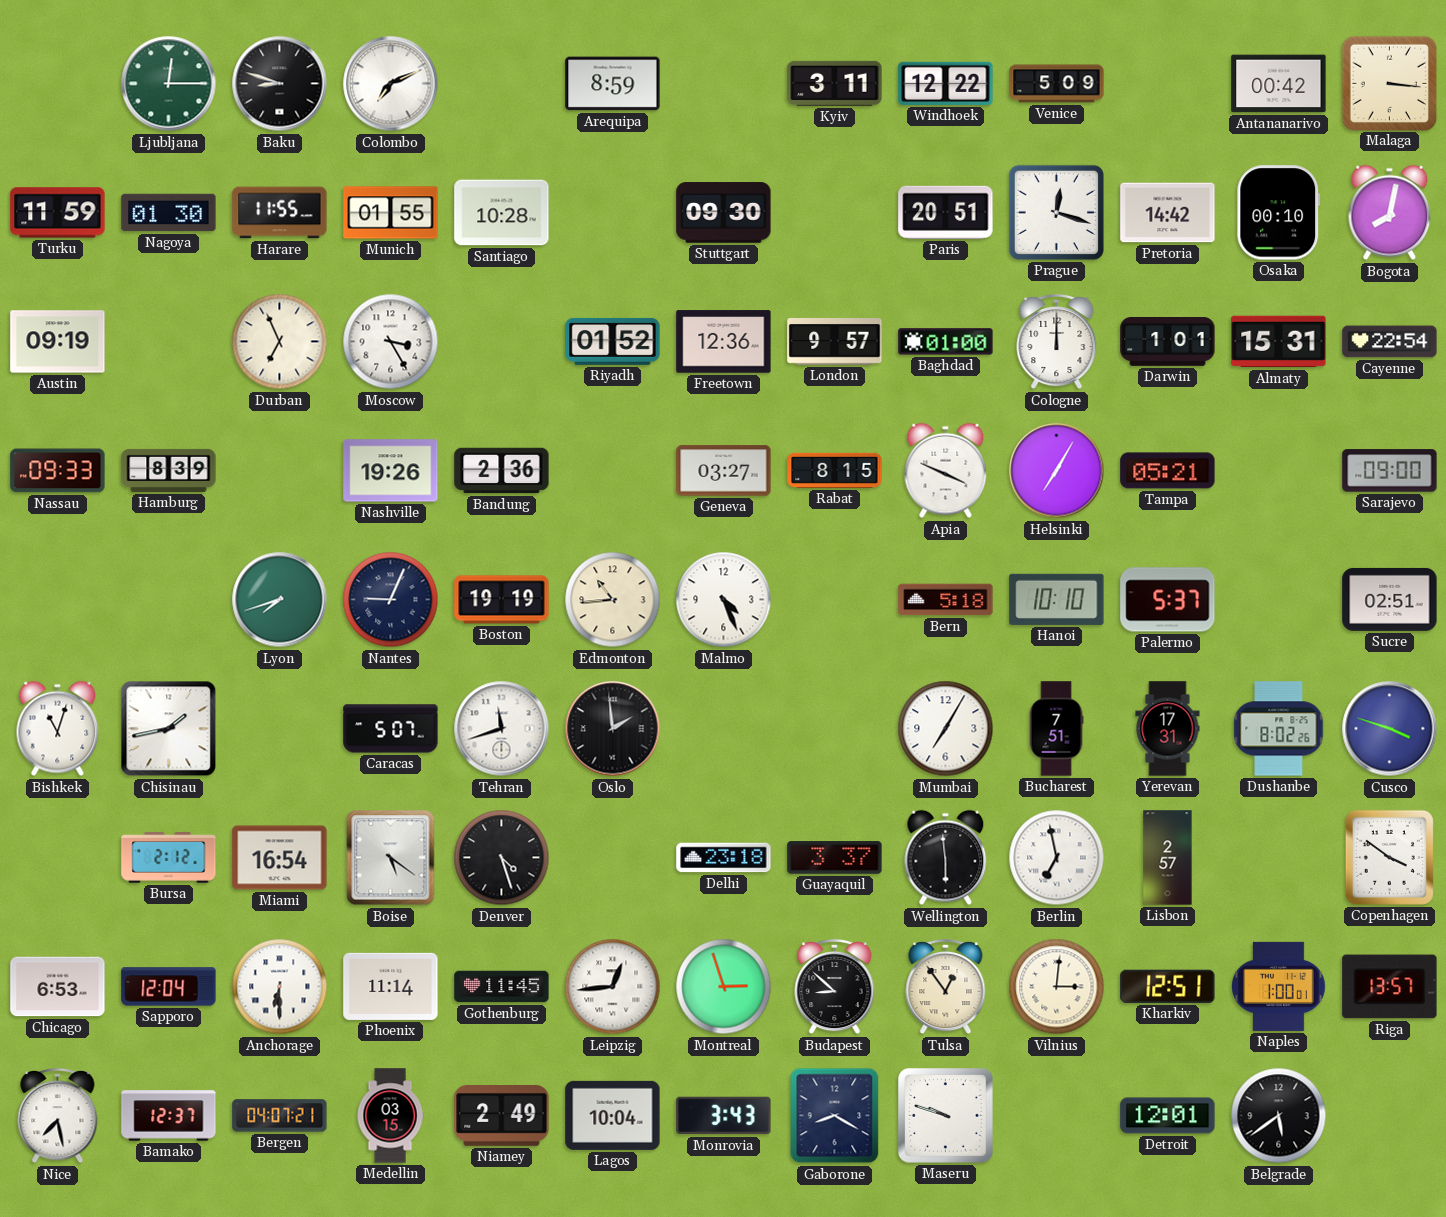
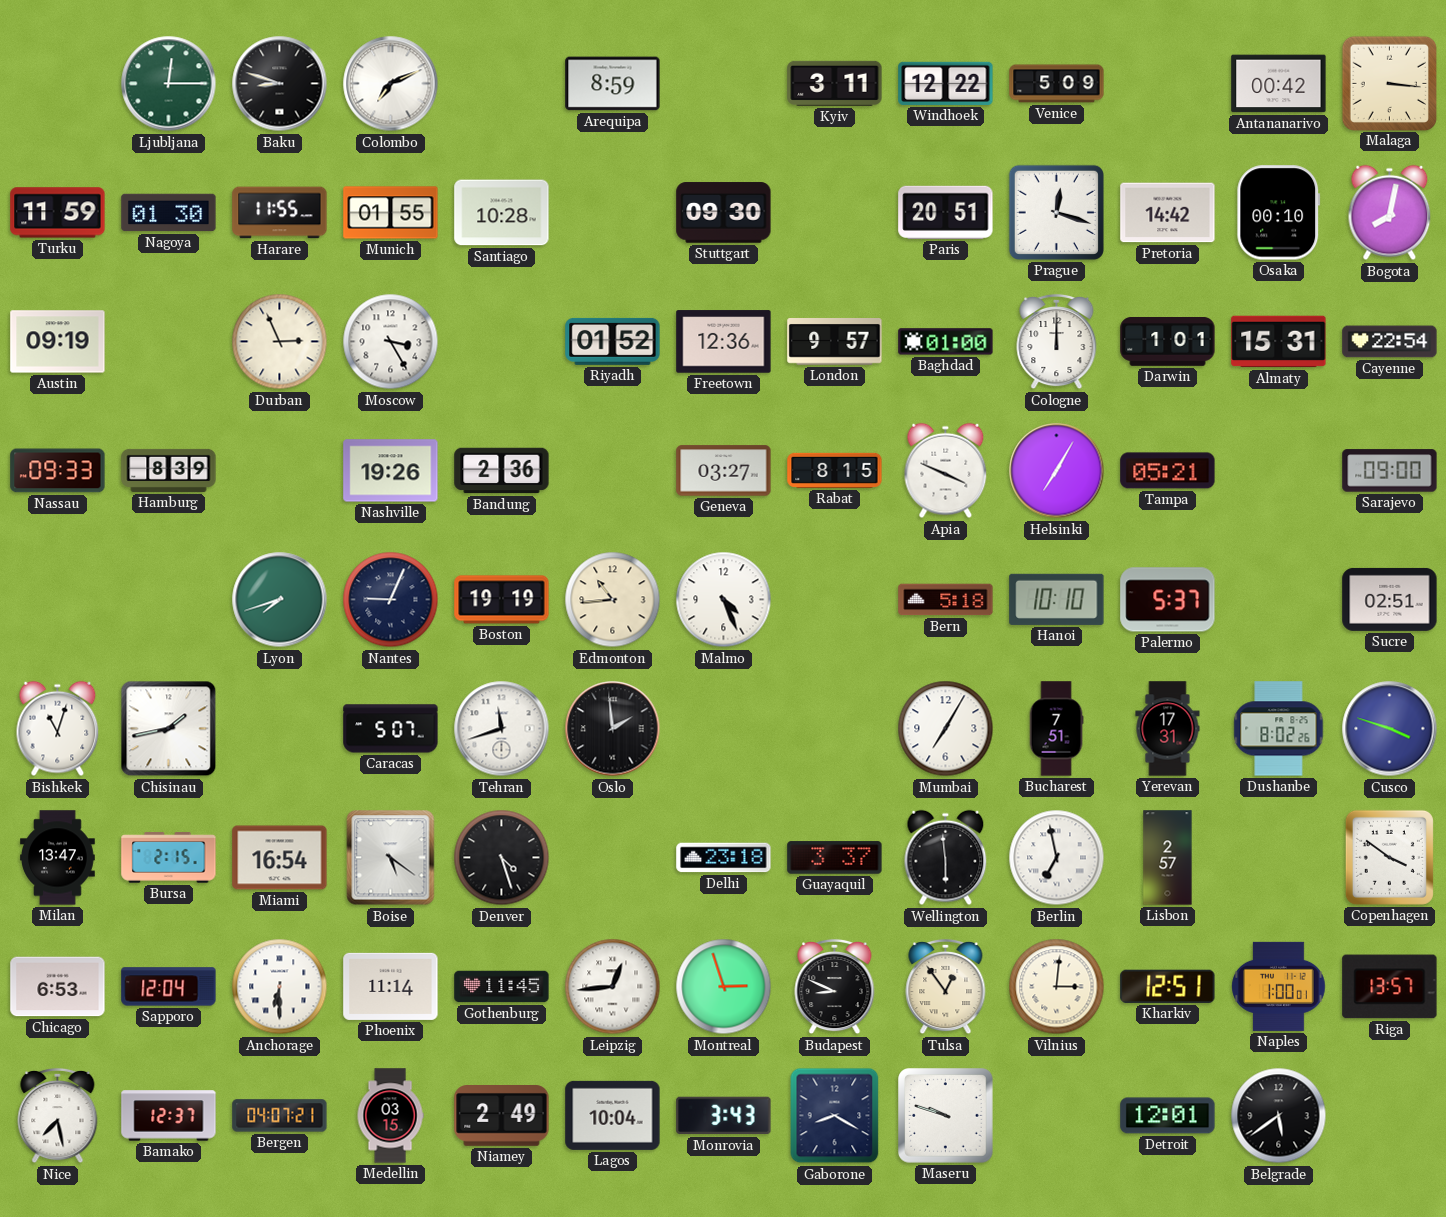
Durban: 6:56 -> 2:56
Milan: none -> 13:47
Bursa: 2:12 -> 2:15
Budapest: 8:52 -> 8:49
